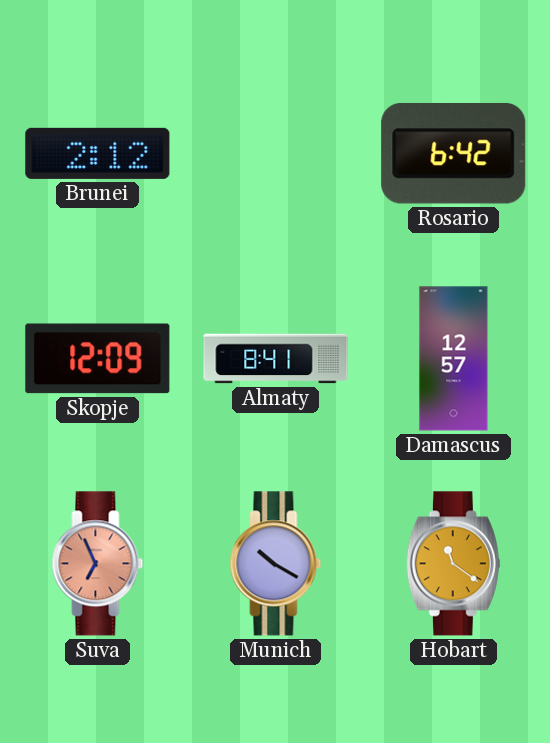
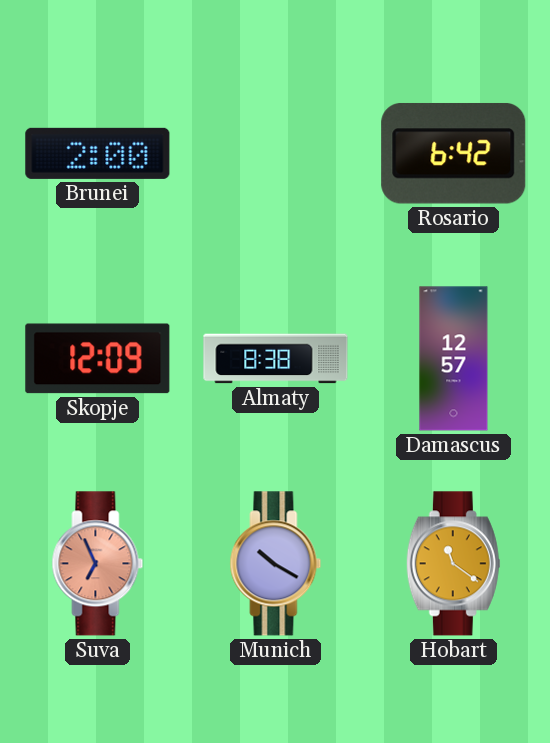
Brunei: 2:12 -> 2:00
Almaty: 8:41 -> 8:38
